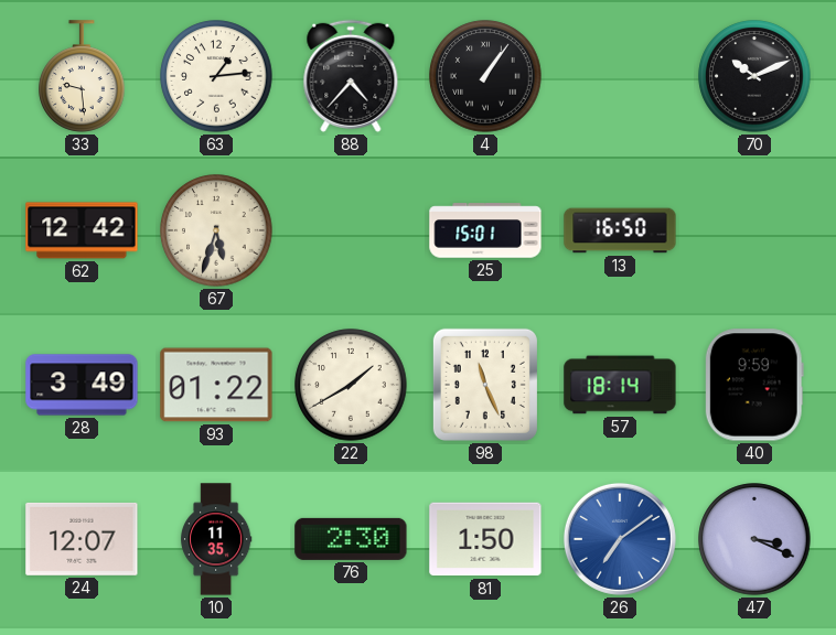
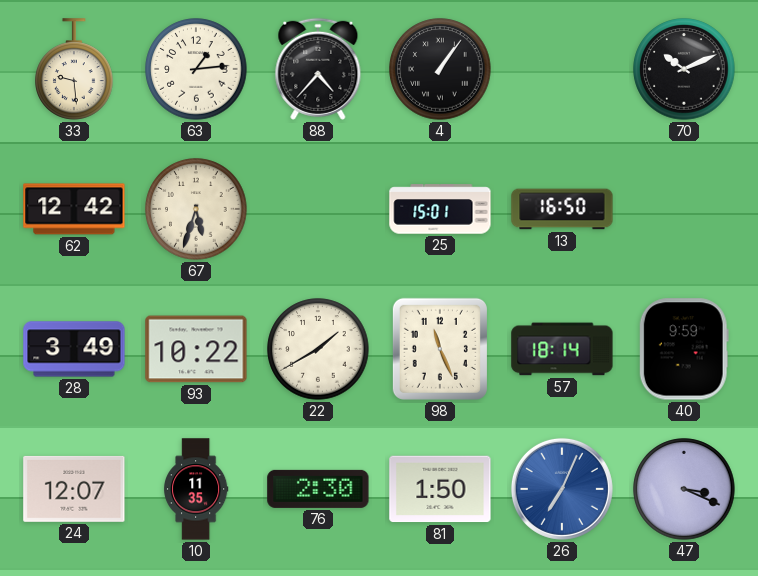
93: 01:22 -> 10:22
26: 7:09 -> 7:04
